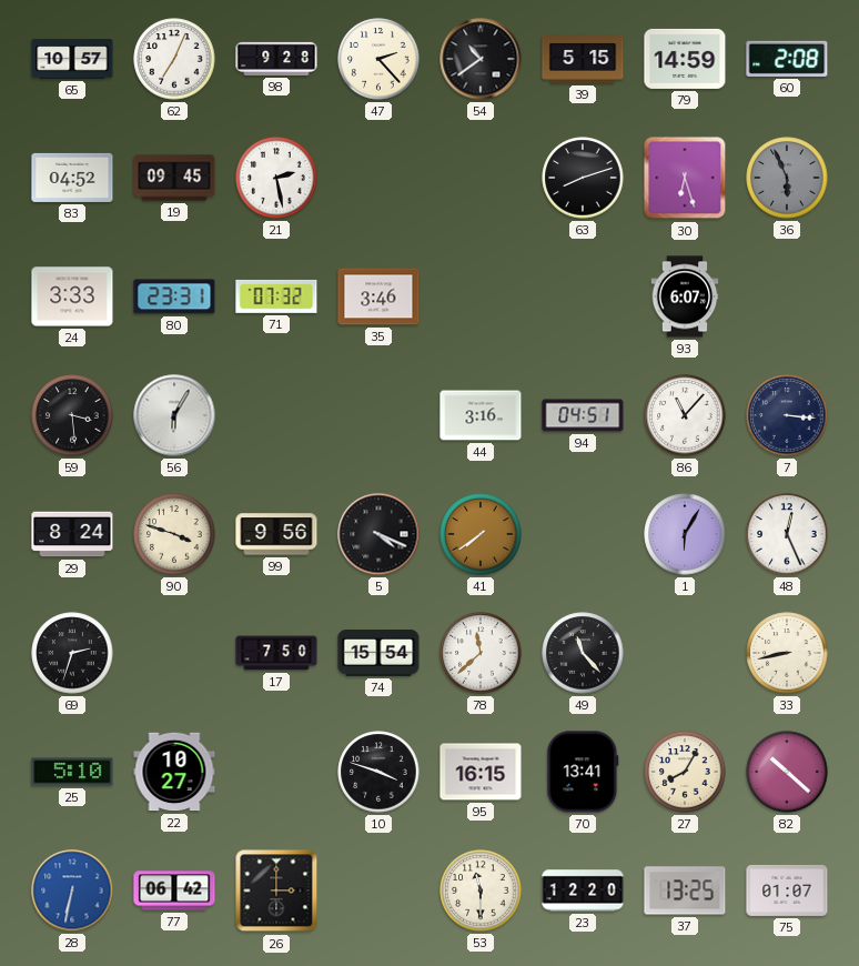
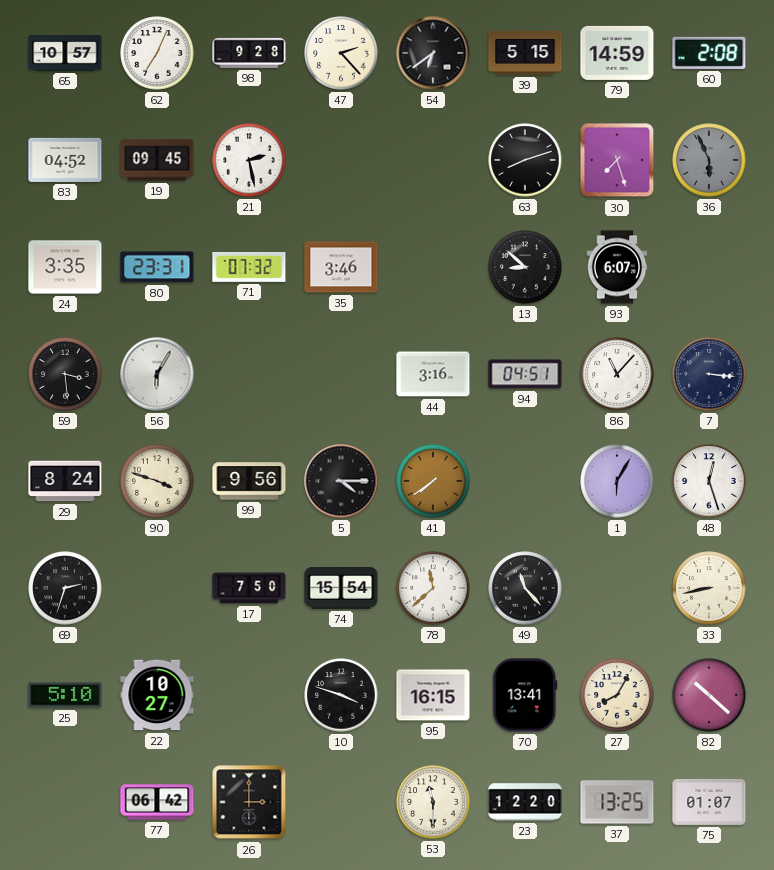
54: 10:39 -> 6:39
30: 6:27 -> 7:27
24: 3:33 -> 3:35
13: none -> 8:52
5: 4:19 -> 4:15
48: 12:26 -> 12:27
28: 6:32 -> none
